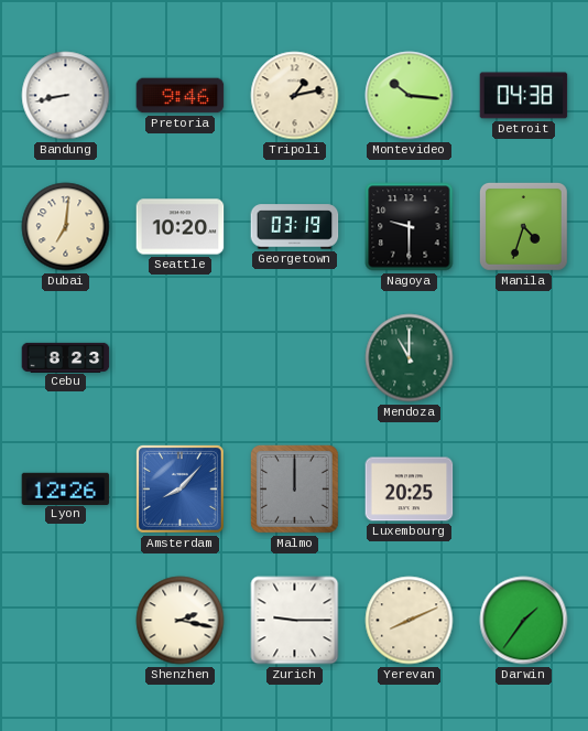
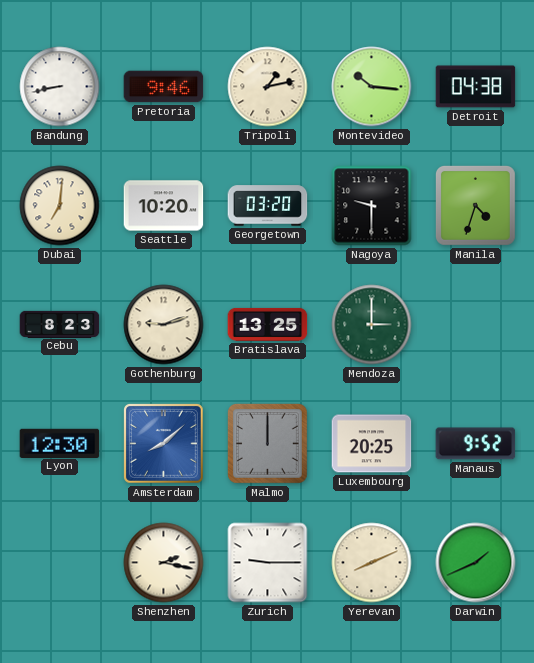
Georgetown: 03:19 -> 03:20
Gothenburg: none -> 9:12
Bratislava: none -> 13:25
Mendoza: 11:00 -> 3:00
Lyon: 12:26 -> 12:30
Amsterdam: 8:07 -> 8:08
Manaus: none -> 9:52
Darwin: 1:36 -> 1:41
